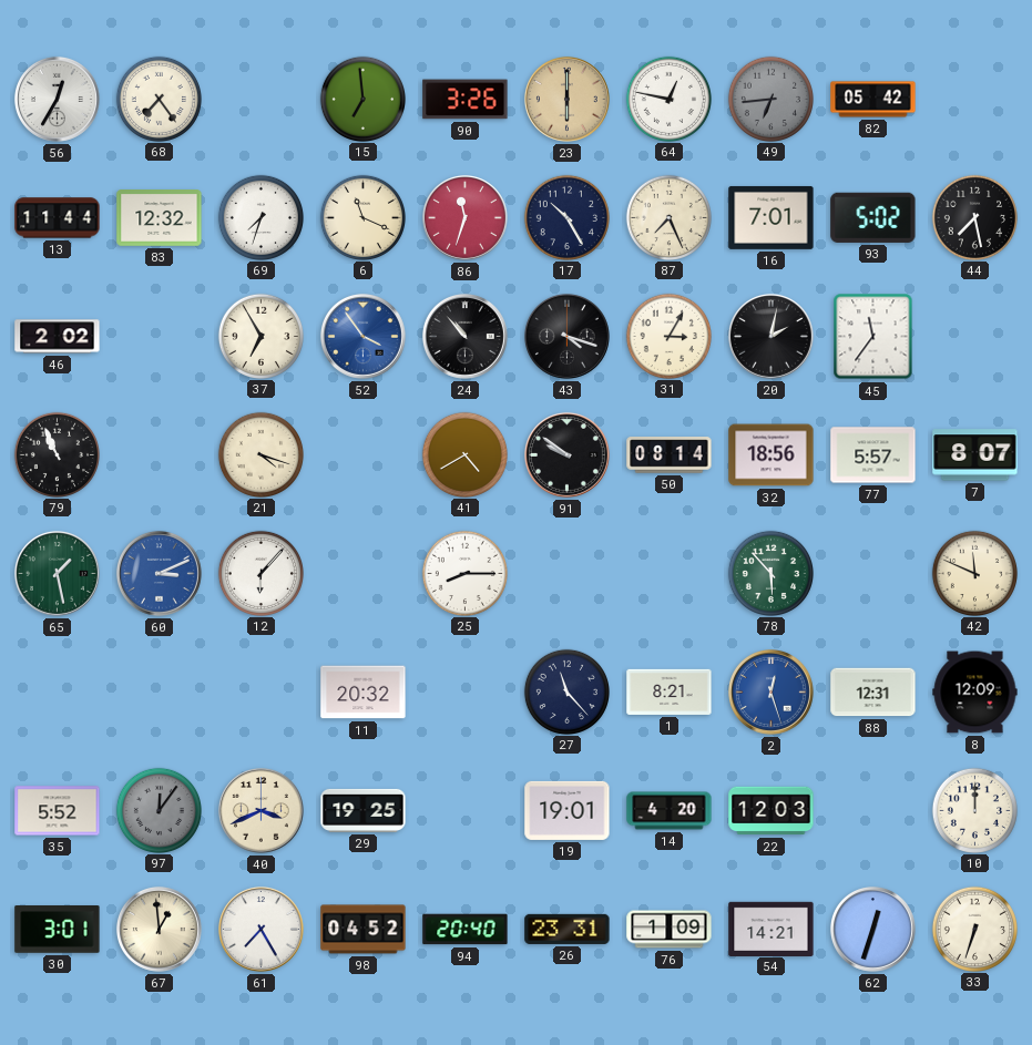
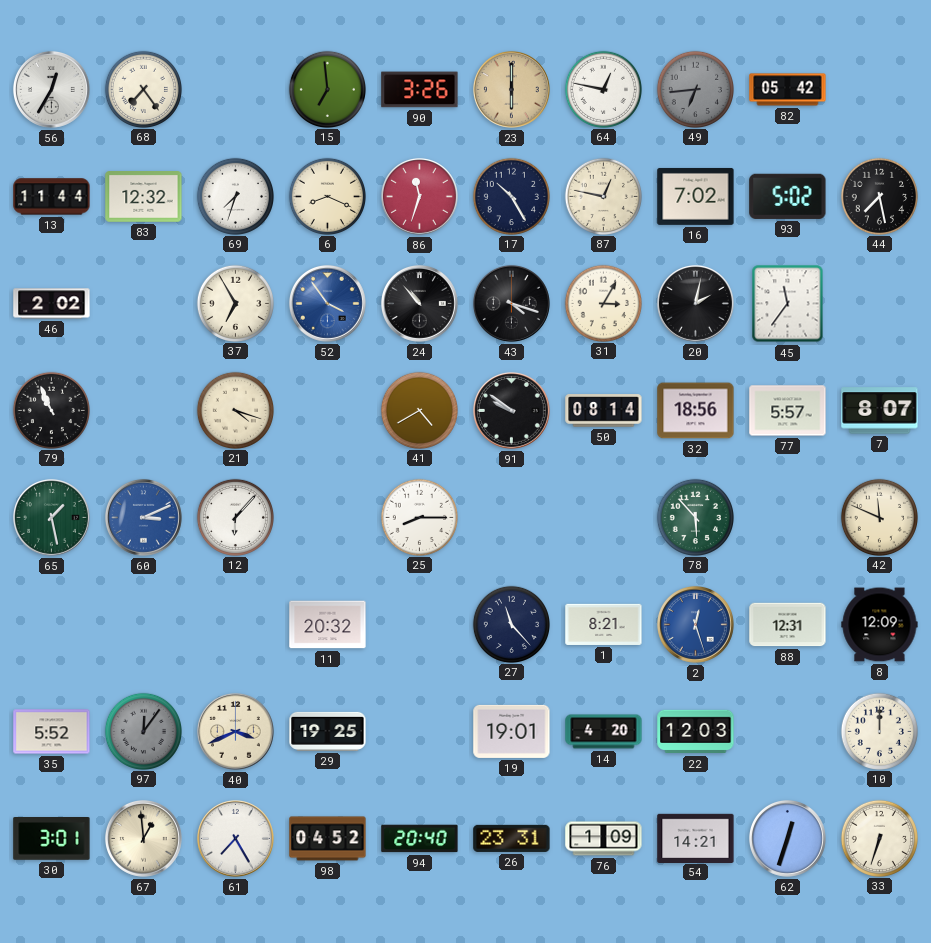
6: 11:19 -> 8:19
87: 7:26 -> 12:47
16: 7:01 -> 7:02
